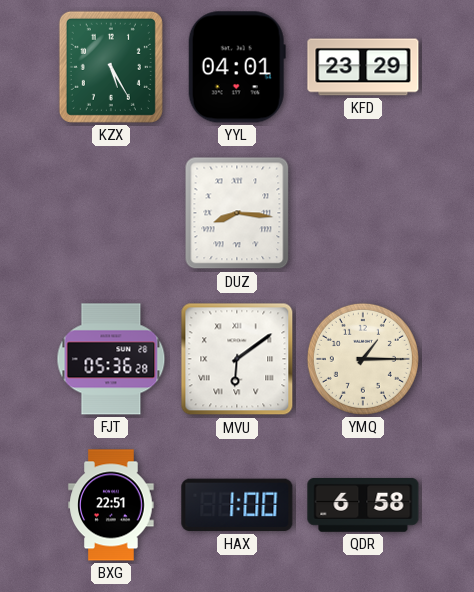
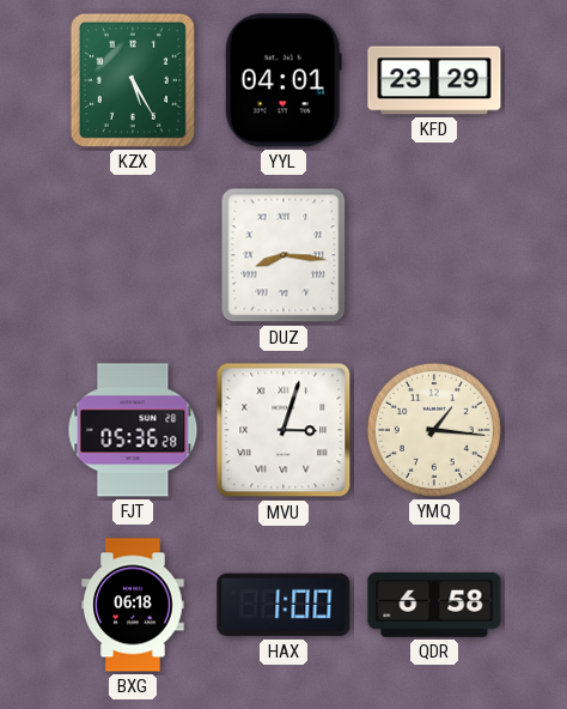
MVU: 6:09 -> 3:03
YMQ: 1:15 -> 1:16
BXG: 22:51 -> 06:18
